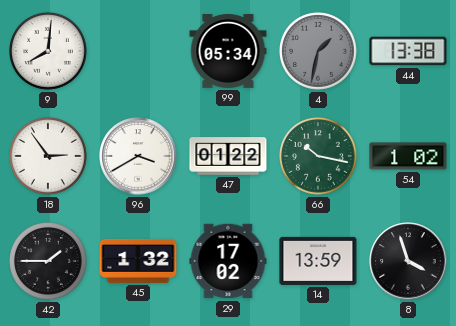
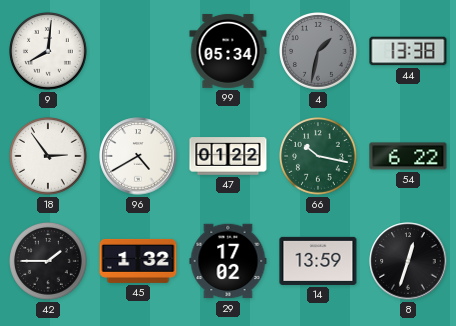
96: 3:40 -> 4:40
54: 1:02 -> 6:22
8: 3:57 -> 12:33
